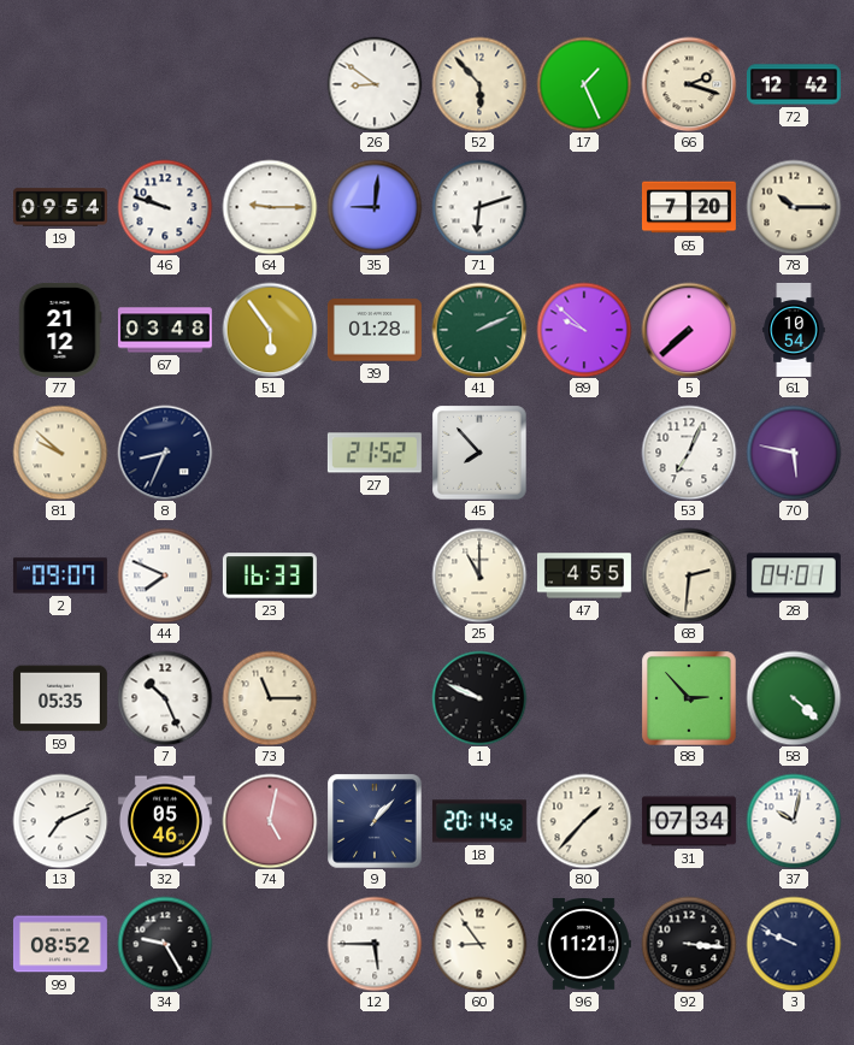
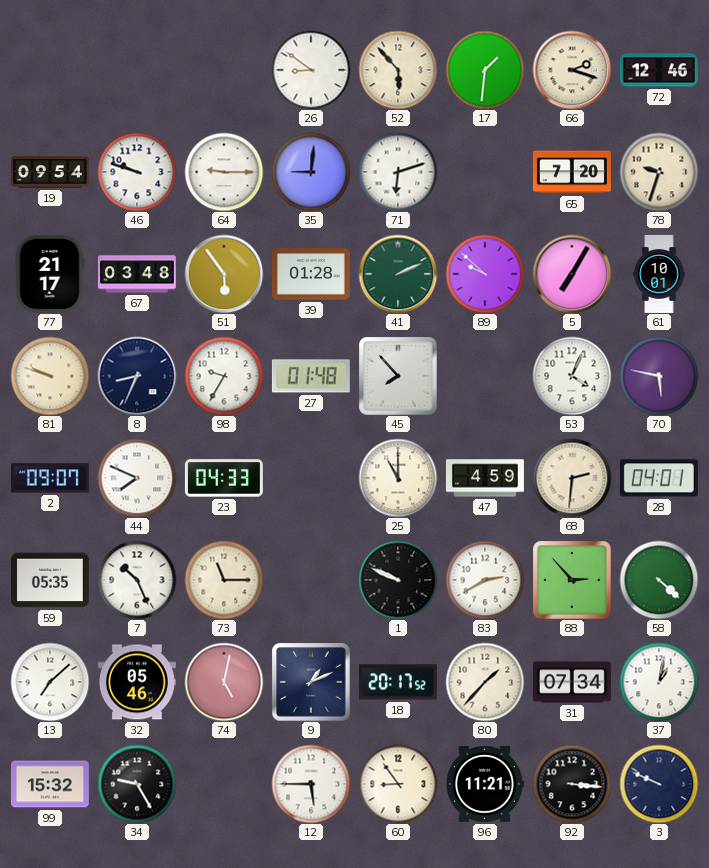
17: 1:26 -> 1:31
72: 12:42 -> 12:46
78: 10:15 -> 9:33
77: 21:12 -> 21:17
5: 7:38 -> 7:05
61: 10:54 -> 10:01
81: 9:52 -> 9:48
98: none -> 9:35
27: 21:52 -> 01:48
53: 7:04 -> 4:04
23: 16:33 -> 04:33
47: 4:55 -> 4:59
83: none -> 2:40
13: 7:11 -> 7:08
9: 1:07 -> 1:11
18: 20:14 -> 20:17
37: 10:02 -> 1:02
99: 08:52 -> 15:32
